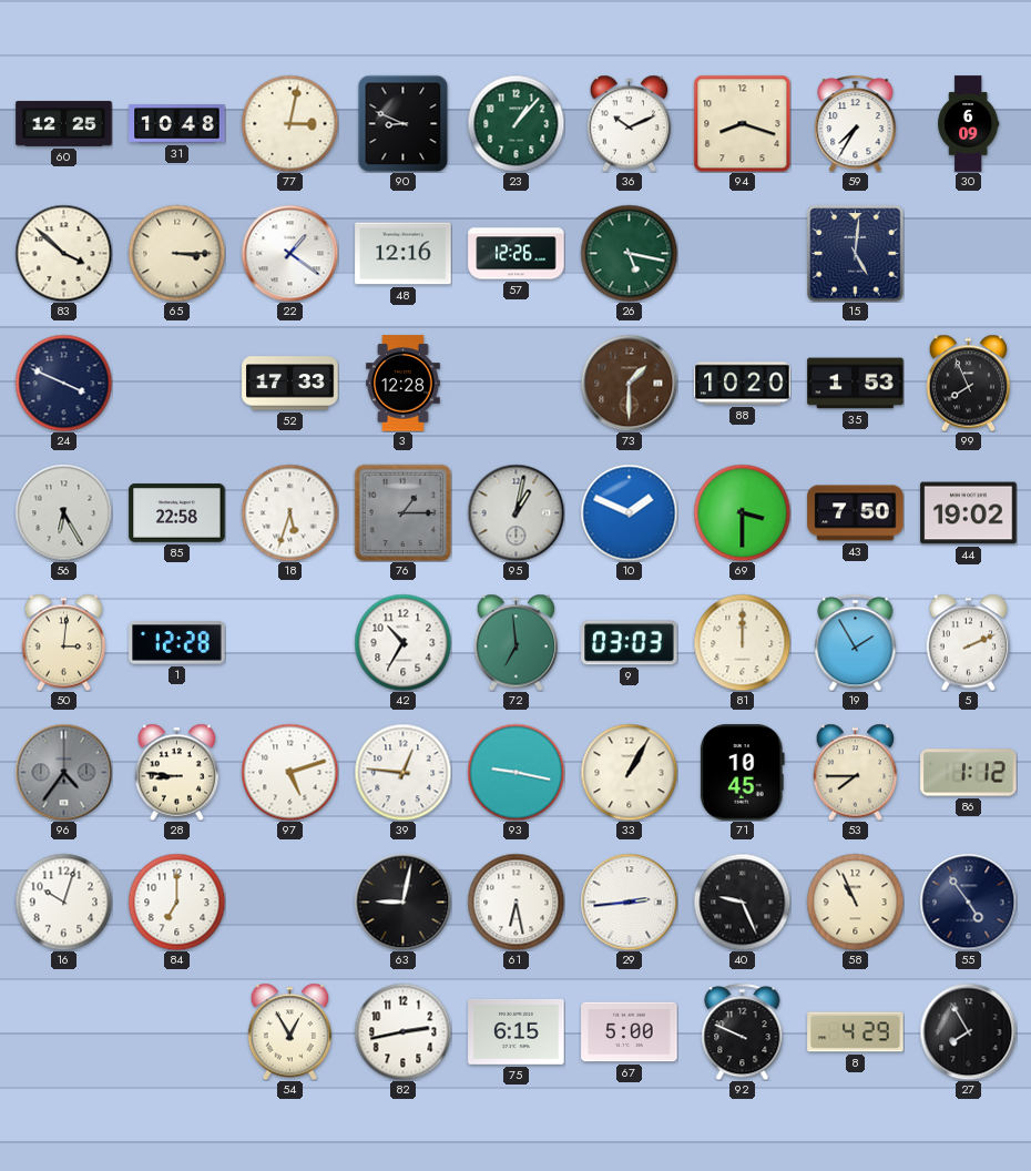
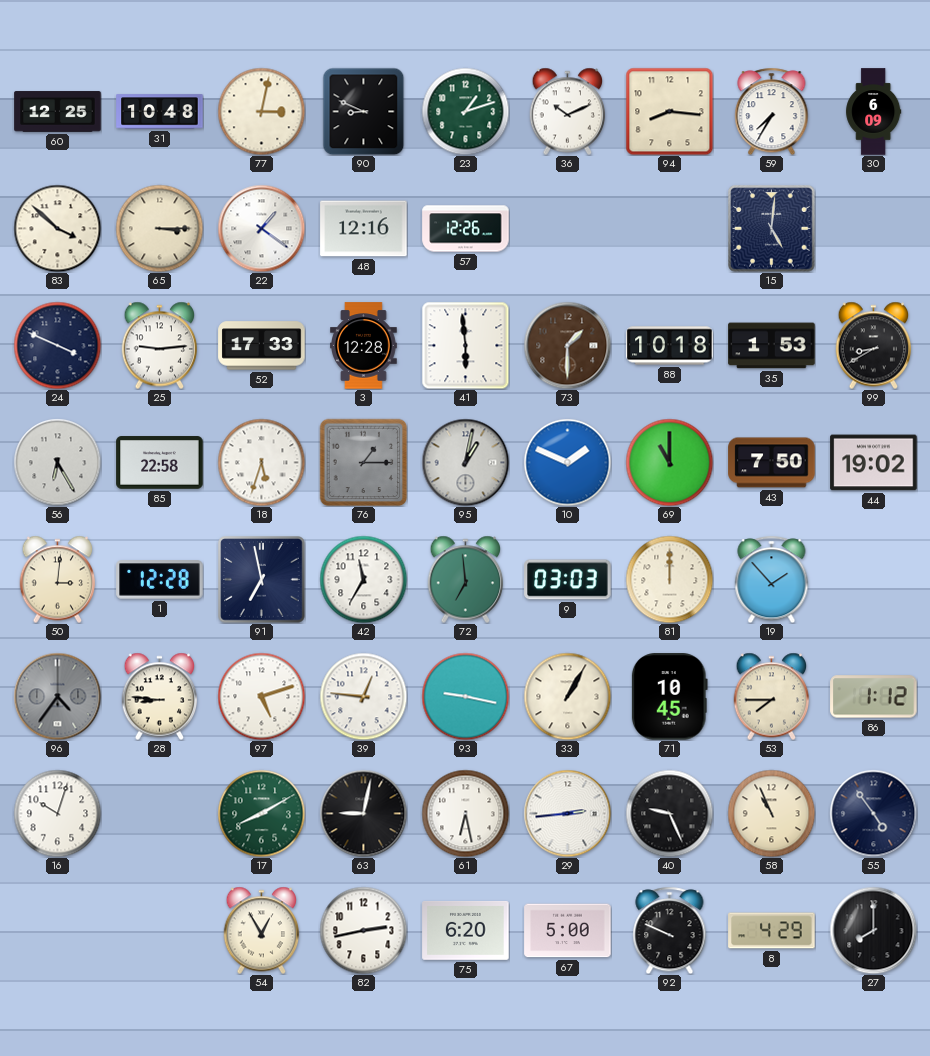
23: 1:07 -> 1:12
94: 8:18 -> 8:16
26: 5:17 -> none
25: none -> 9:14
41: none -> 5:59
88: 10:20 -> 10:18
99: 7:56 -> 8:40
69: 3:30 -> 11:00
91: none -> 6:58
42: 10:35 -> 11:35
19: 1:55 -> 1:53
5: 2:11 -> none
84: 7:00 -> none
17: none -> 8:10
75: 6:15 -> 6:20
27: 7:55 -> 8:00
